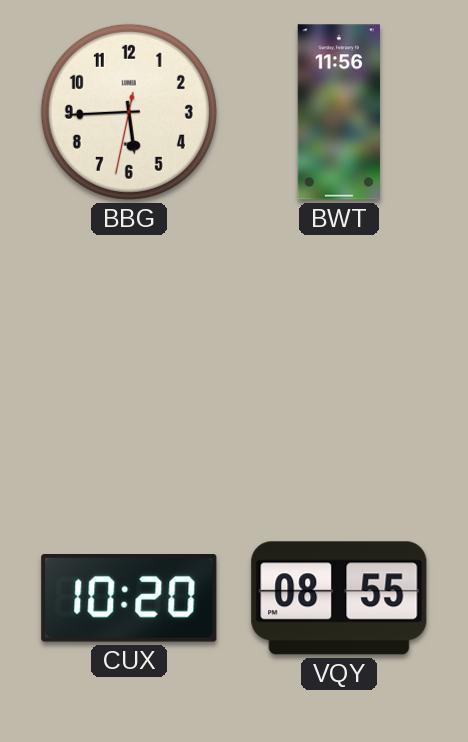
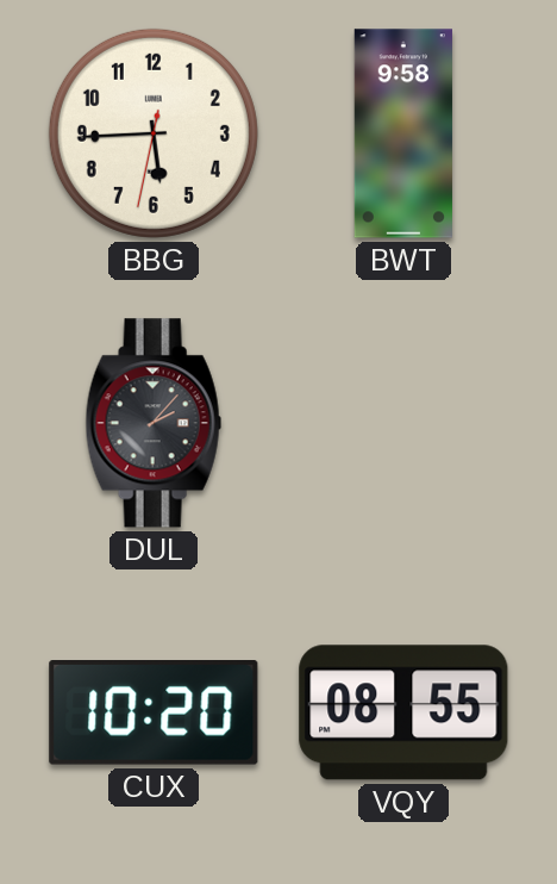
BWT: 11:56 -> 9:58
DUL: none -> 2:07
